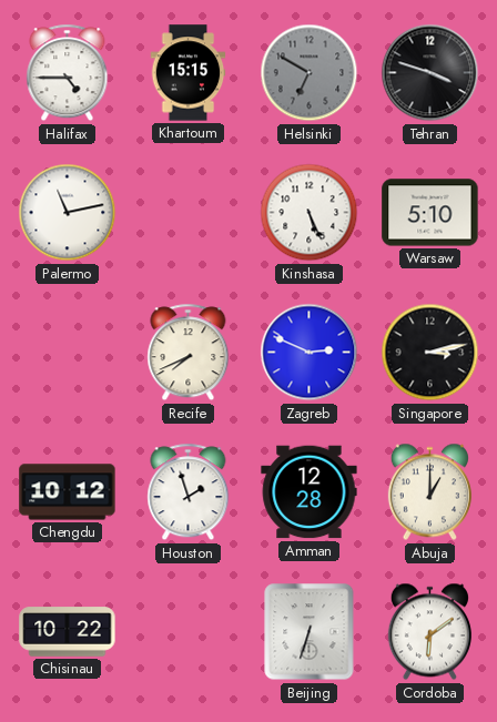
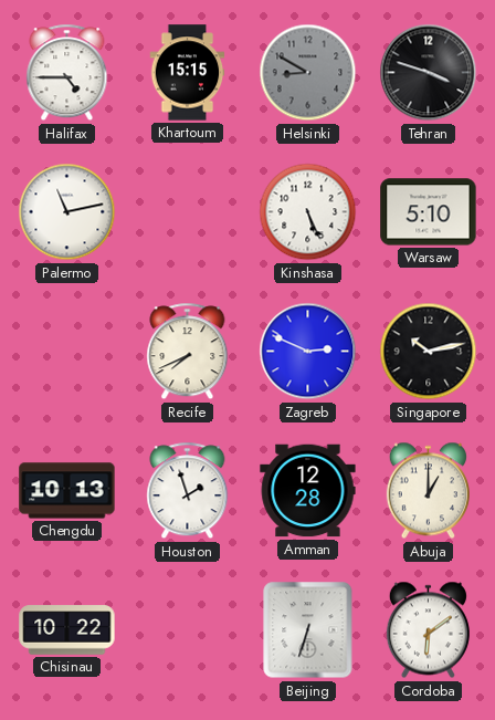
Helsinki: 6:50 -> 8:50
Singapore: 3:13 -> 10:13
Chengdu: 10:12 -> 10:13
